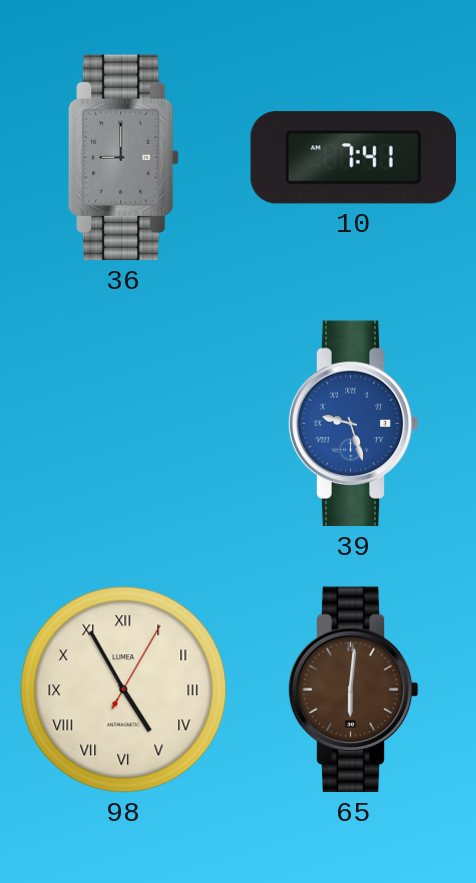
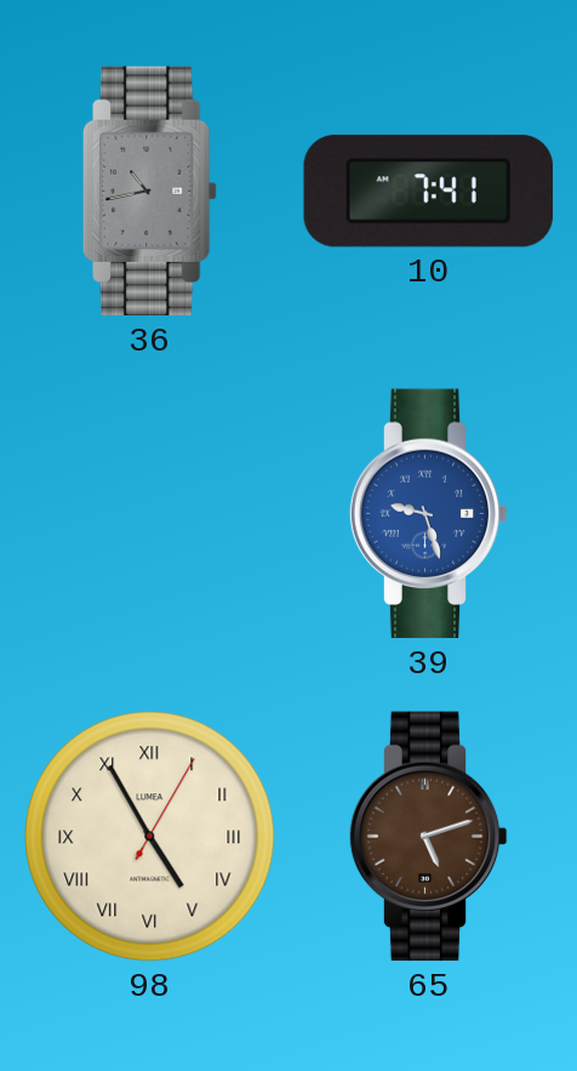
36: 9:00 -> 10:43
65: 6:01 -> 5:12
